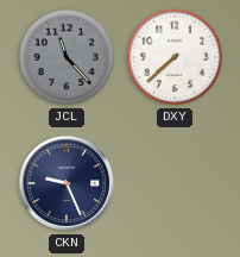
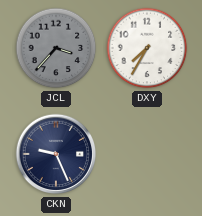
JCL: 11:23 -> 3:37
DXY: 7:38 -> 7:35
